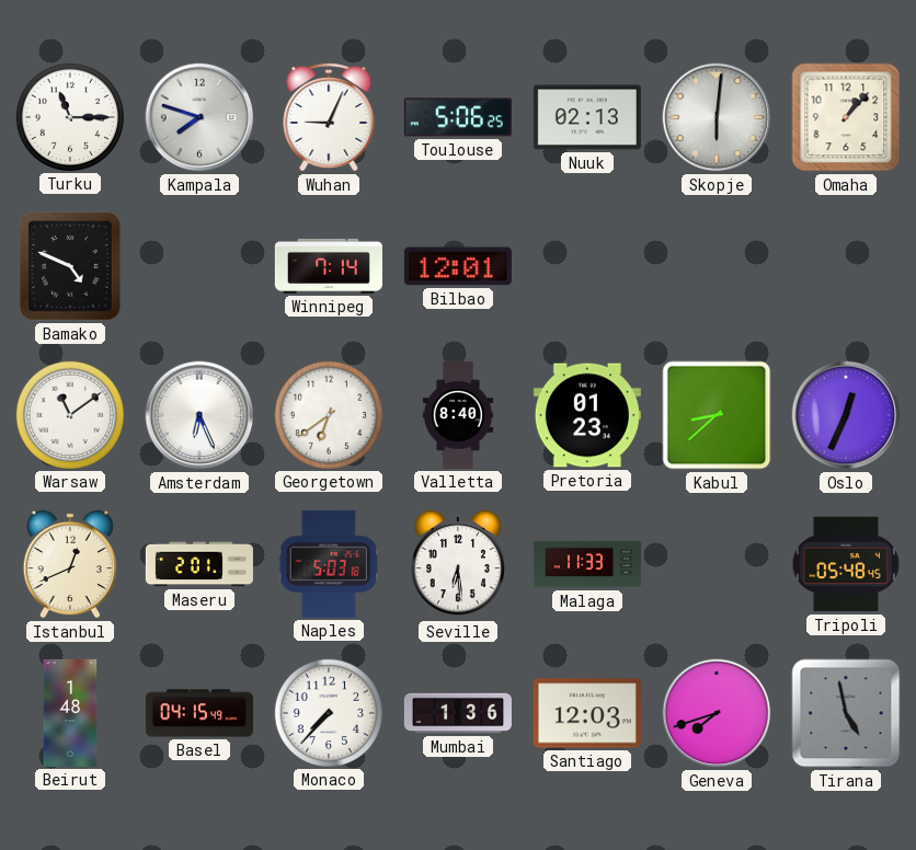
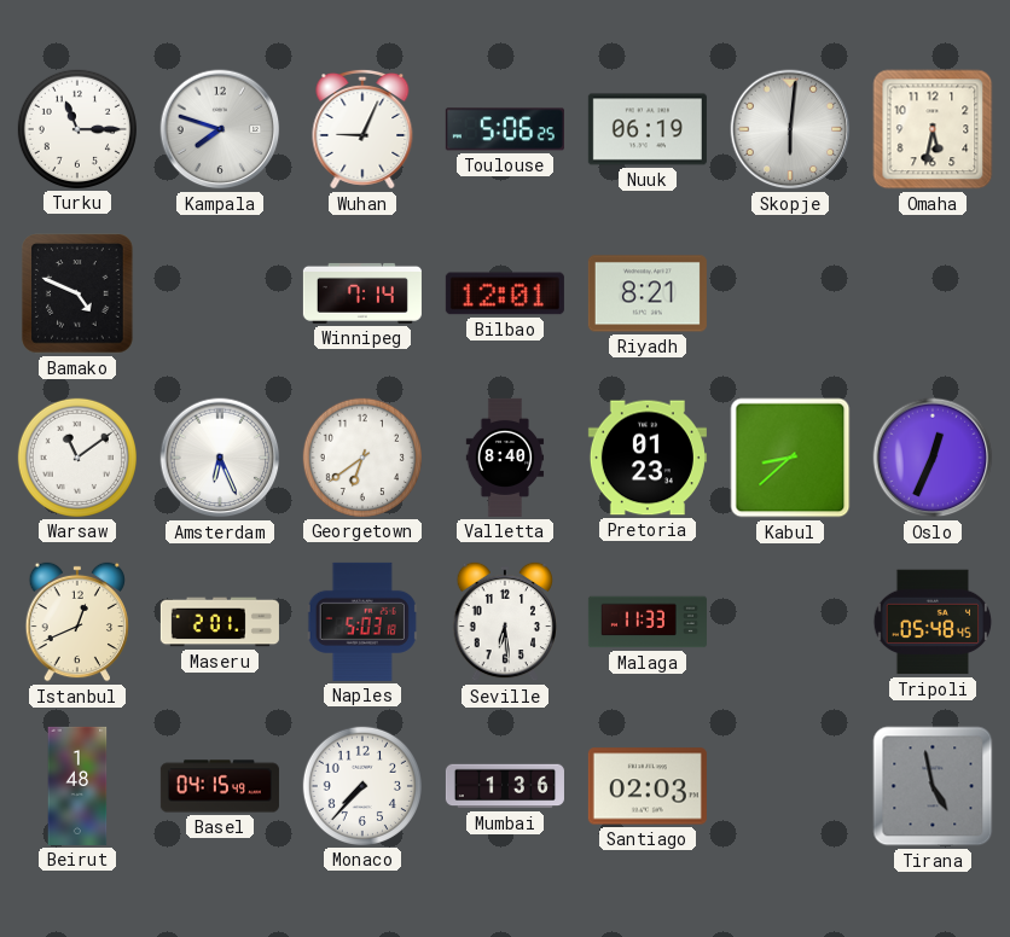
Nuuk: 02:13 -> 06:19
Omaha: 1:07 -> 5:32
Riyadh: none -> 8:21
Santiago: 12:03 -> 02:03
Geneva: 7:42 -> none
